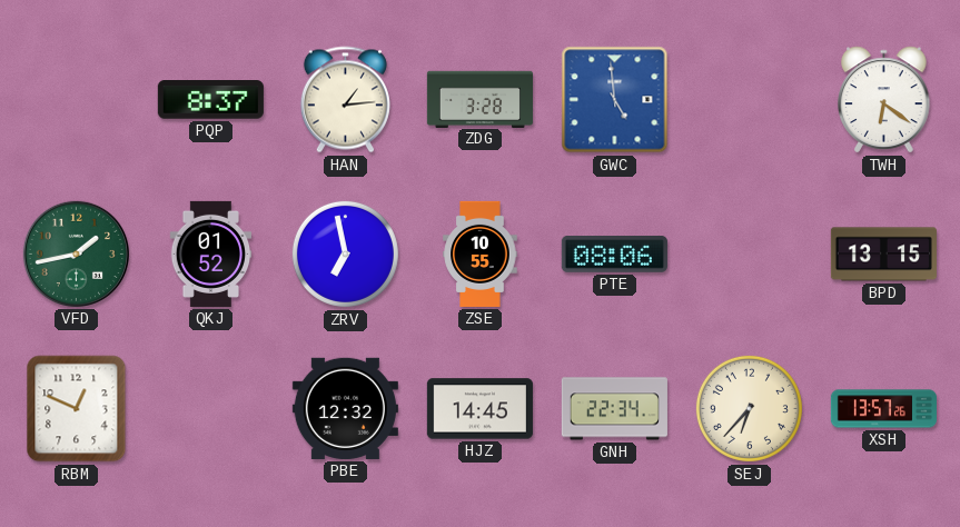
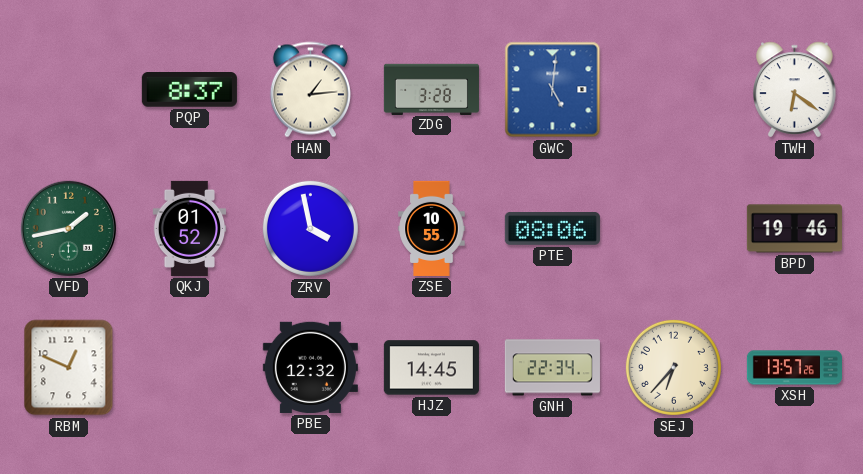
GWC: 4:59 -> 5:01
ZRV: 6:58 -> 3:58
BPD: 13:15 -> 19:46
